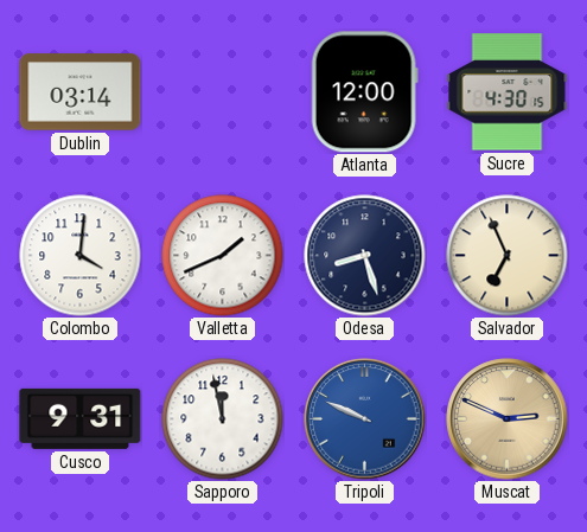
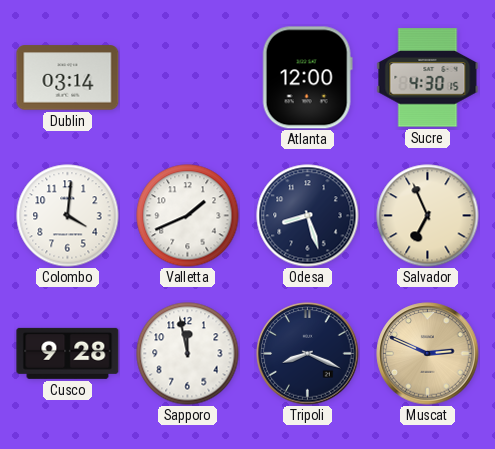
Cusco: 9:31 -> 9:28
Tripoli: 9:49 -> 8:19
Tripoli dial: blue -> navy
